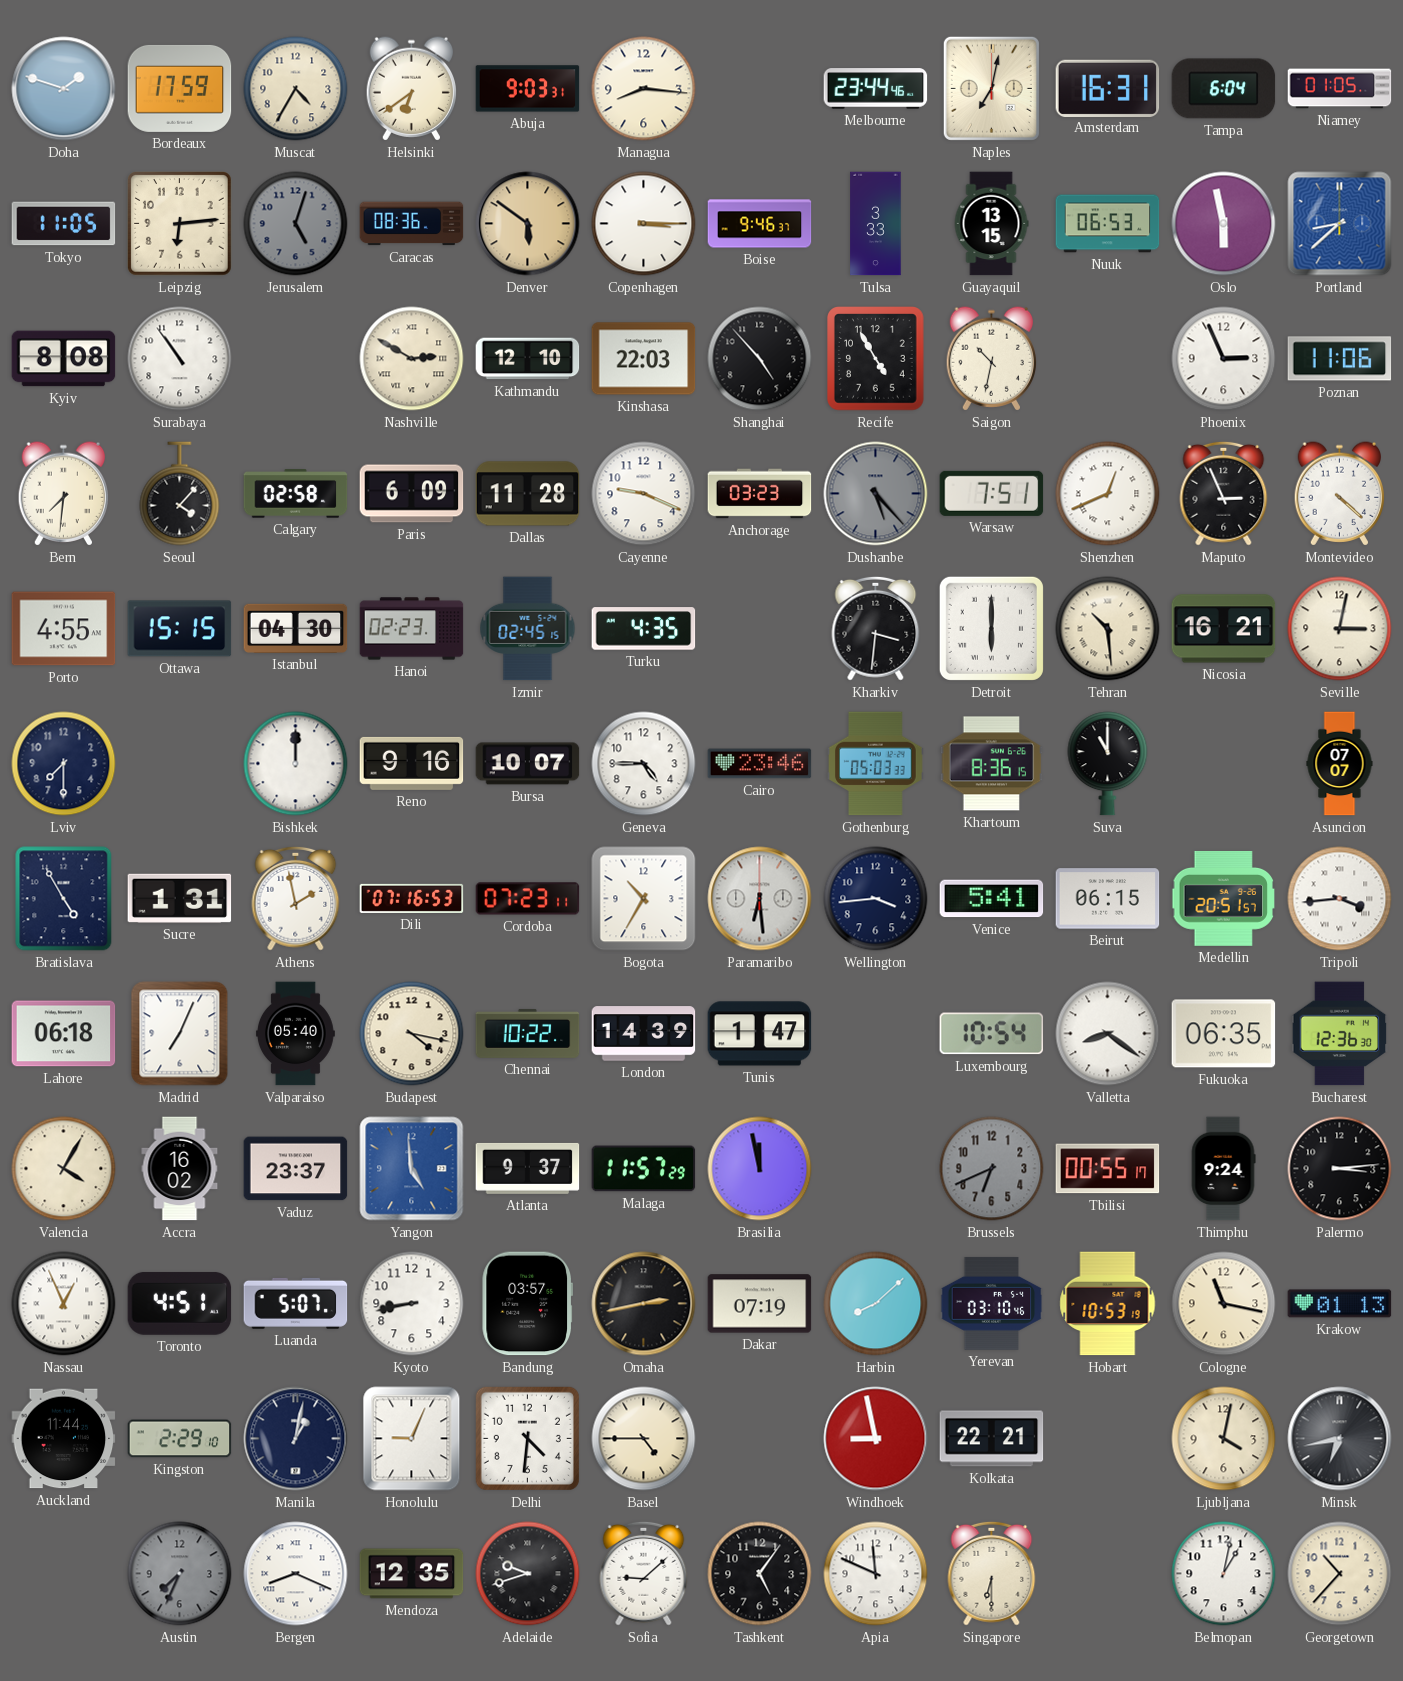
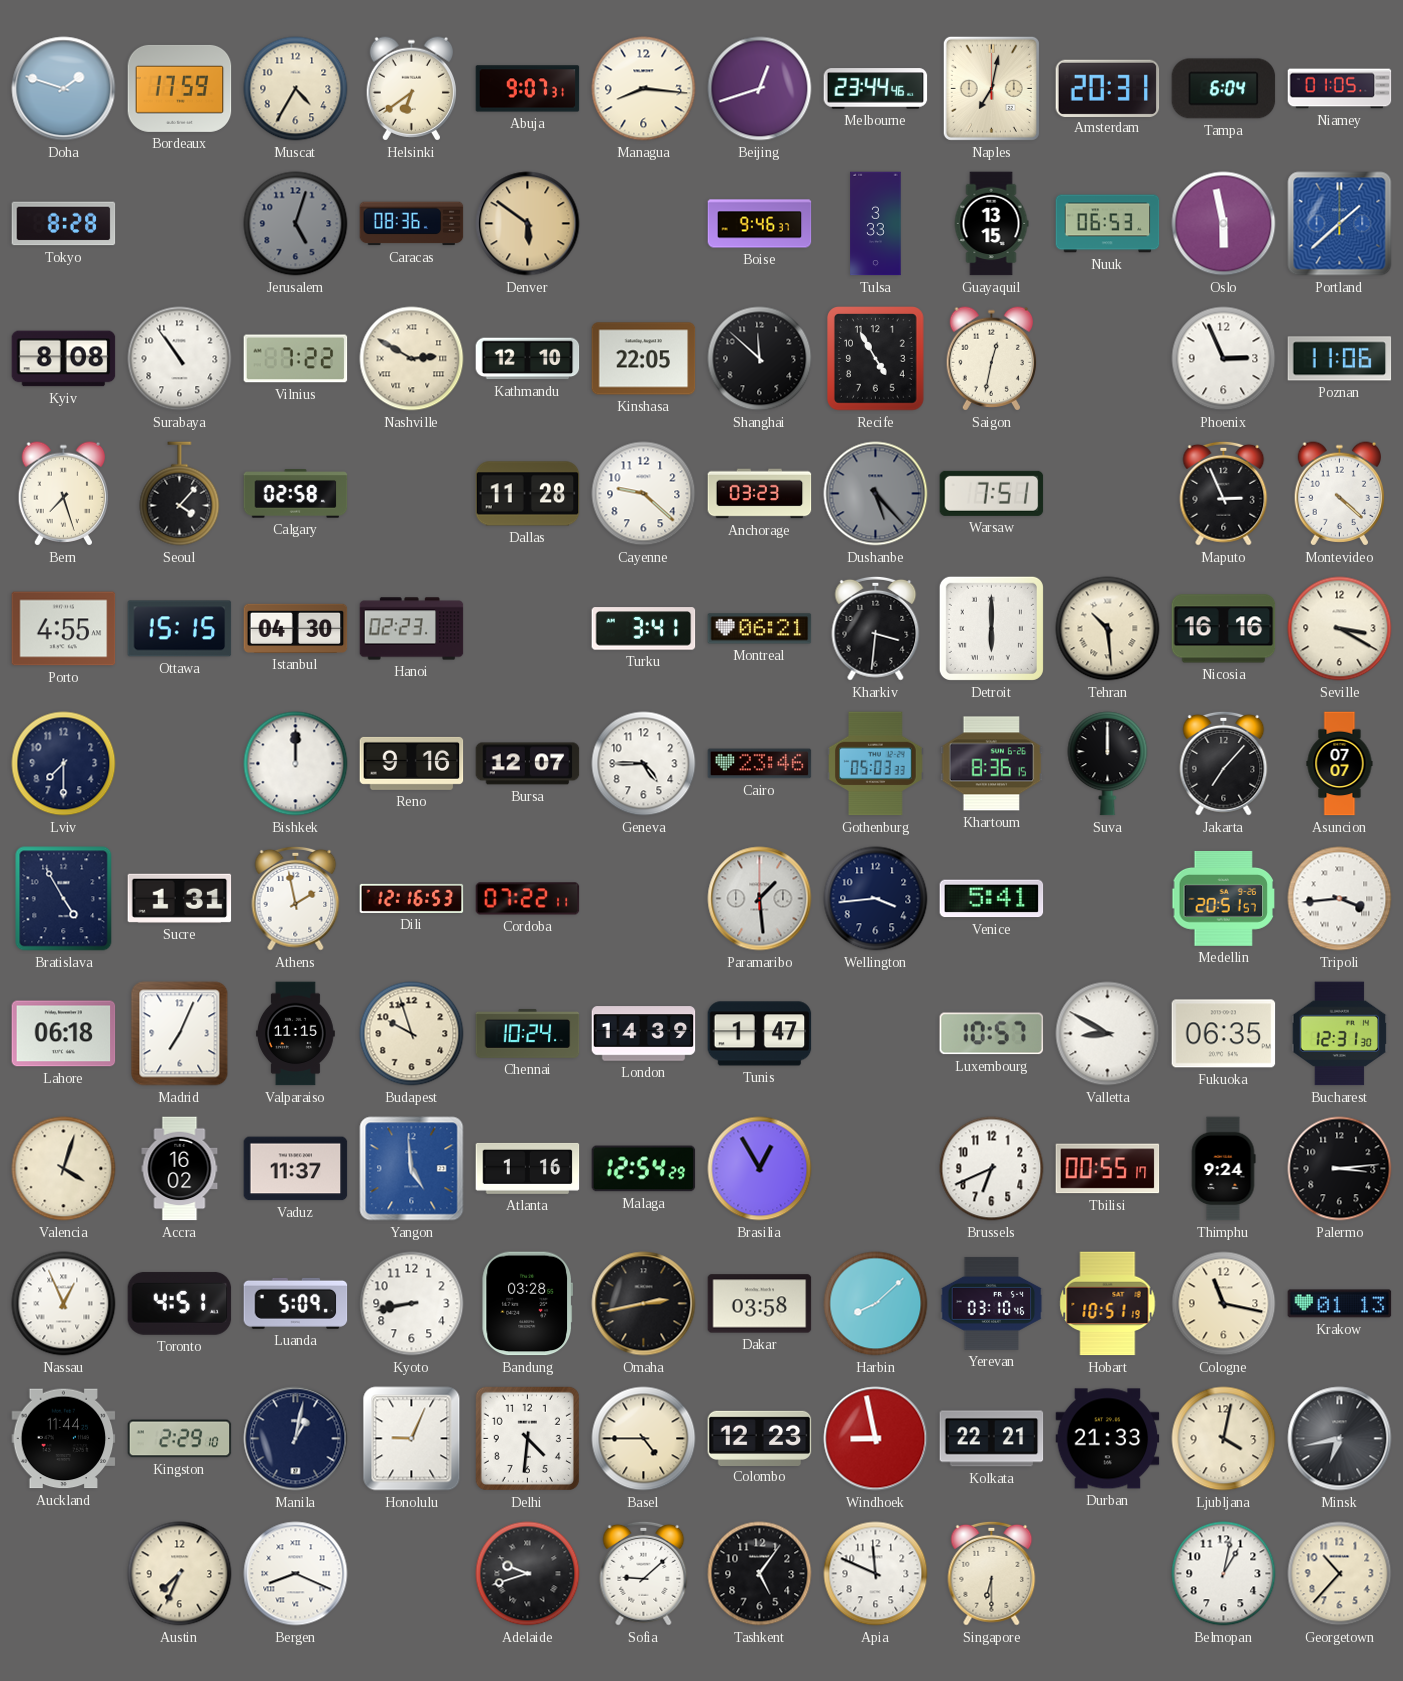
Abuja: 9:03 -> 9:07
Beijing: none -> 12:42
Amsterdam: 16:31 -> 20:31
Tokyo: 11:05 -> 8:28
Leipzig: 6:14 -> none
Copenhagen: 3:15 -> none
Portland: 8:38 -> 1:38
Vilnius: none -> 7:22
Kinshasa: 22:03 -> 22:05
Shanghai: 4:53 -> 11:52
Saigon: 10:32 -> 12:32
Bern: 7:31 -> 7:27
Paris: 6:09 -> none
Cayenne: 9:19 -> 9:22
Shenzhen: 12:41 -> none
Izmir: 02:45 -> none
Turku: 4:35 -> 3:41
Montreal: none -> 06:21
Nicosia: 16:21 -> 16:16
Seville: 3:02 -> 3:20
Bursa: 10:07 -> 12:07
Suva: 11:00 -> 12:00
Jakarta: none -> 7:07
Dili: 07:16 -> 12:16
Cordoba: 07:23 -> 07:22
Bogota: 10:35 -> none
Paramaribo: 6:29 -> 1:29
Beirut: 06:15 -> none
Valparaiso: 05:40 -> 11:15
Budapest: 4:17 -> 9:57
Chennai: 10:22 -> 10:24
Luxembourg: 10:54 -> 10:57
Valletta: 8:21 -> 8:50
Bucharest: 12:36 -> 12:31
Valencia: 4:05 -> 4:03
Vaduz: 23:37 -> 11:37
Atlanta: 9:37 -> 1:16
Malaga: 11:57 -> 12:54
Brasilia: 11:58 -> 12:55
Brussels dial: grey -> white
Luanda: 5:07 -> 5:09
Bandung: 03:57 -> 03:28
Dakar: 07:19 -> 03:58
Hobart: 10:53 -> 10:51
Colombo: none -> 12:23
Durban: none -> 21:33
Austin dial: grey -> cream
Mendoza: 12:35 -> none
